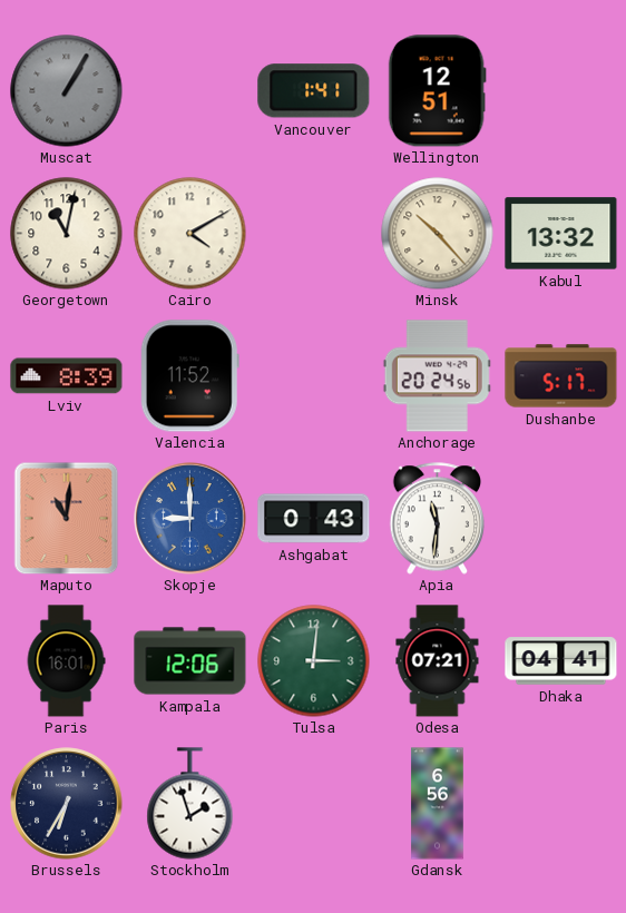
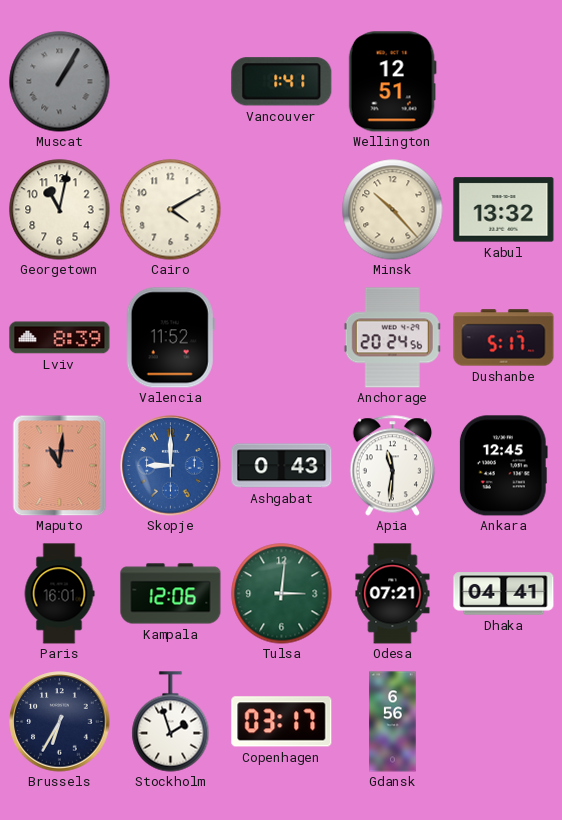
Ankara: none -> 12:45
Copenhagen: none -> 03:17
